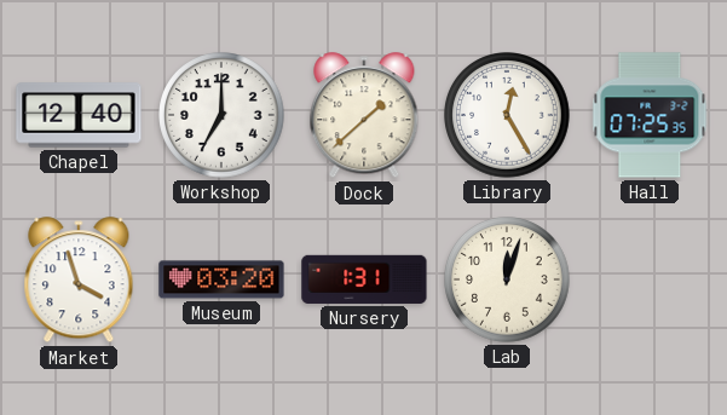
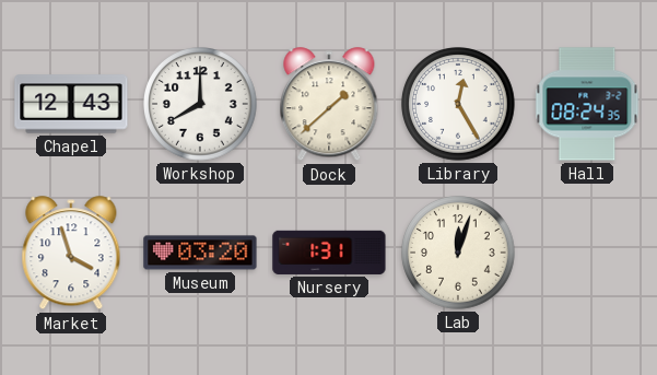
Chapel: 12:40 -> 12:43
Workshop: 7:00 -> 8:00
Hall: 07:25 -> 08:24
